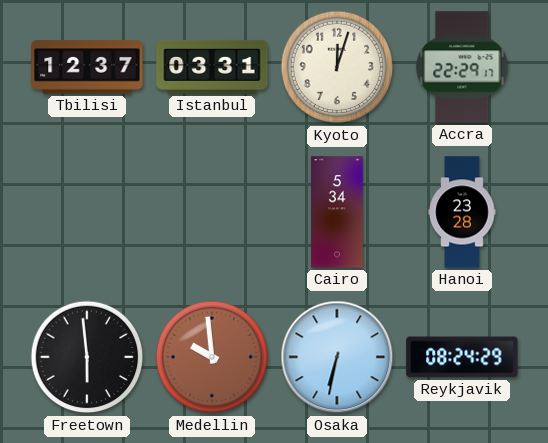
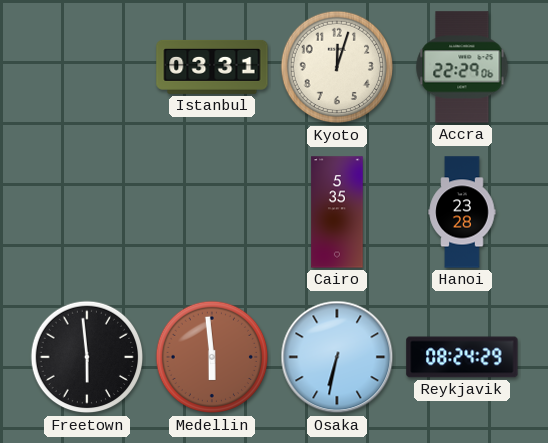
Tbilisi: 12:37 -> none
Accra: 22:29:17 -> 22:29:06
Cairo: 5:34 -> 5:35
Medellin: 9:59 -> 5:59
